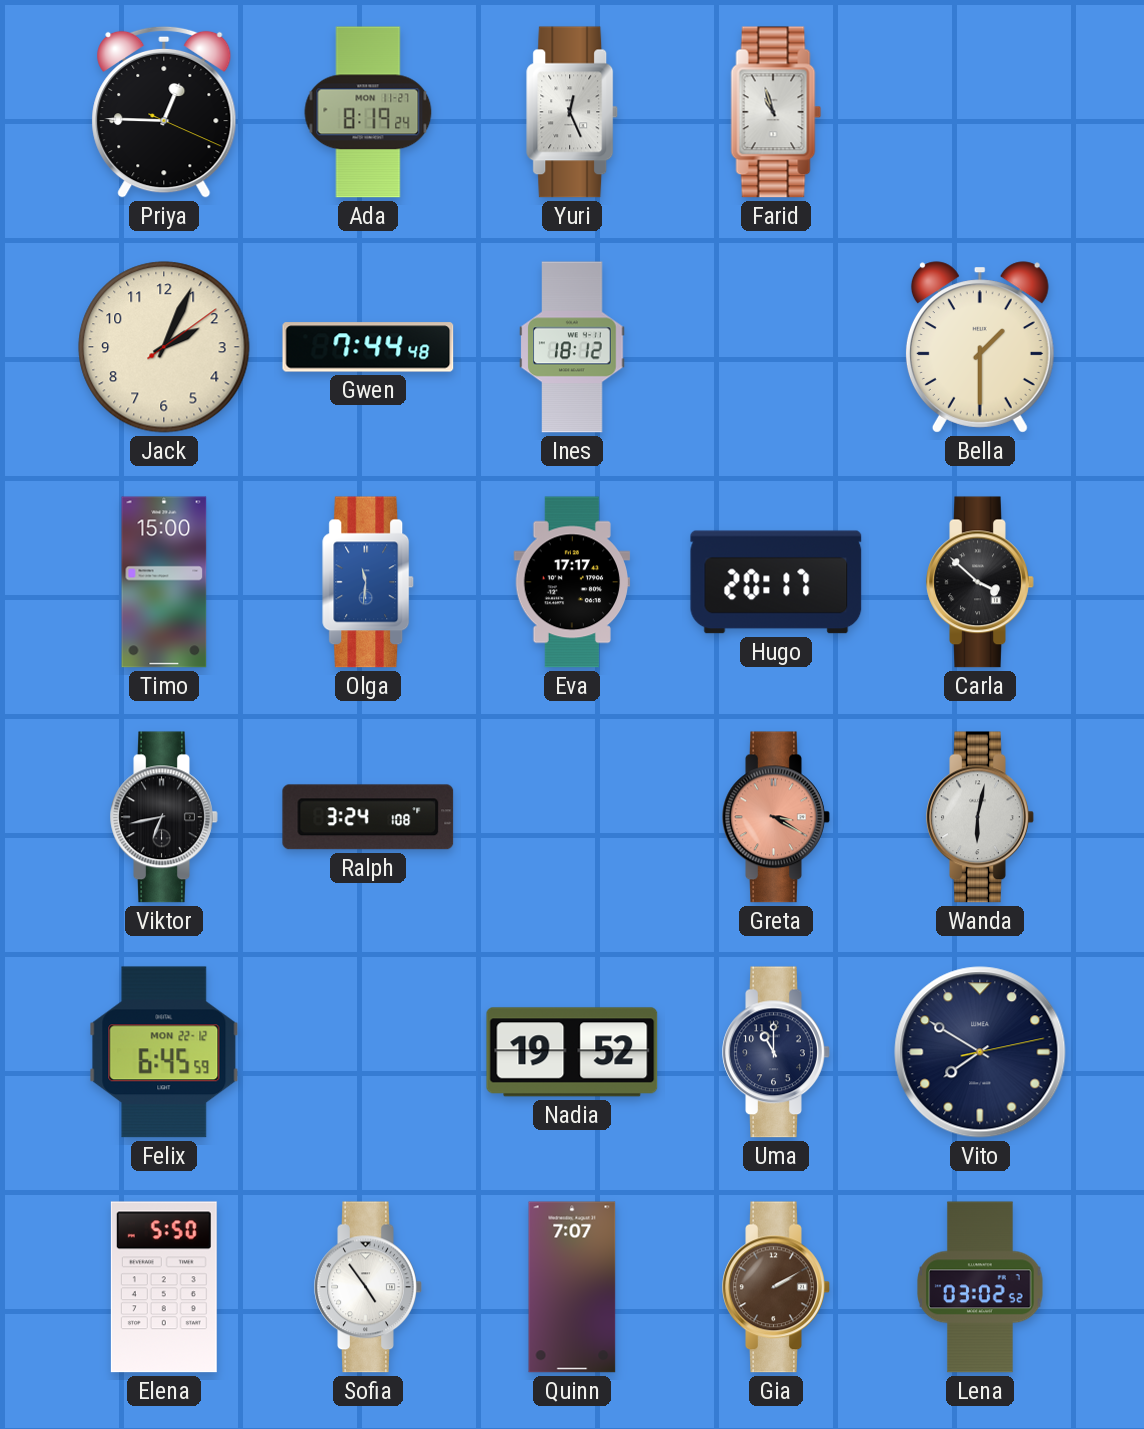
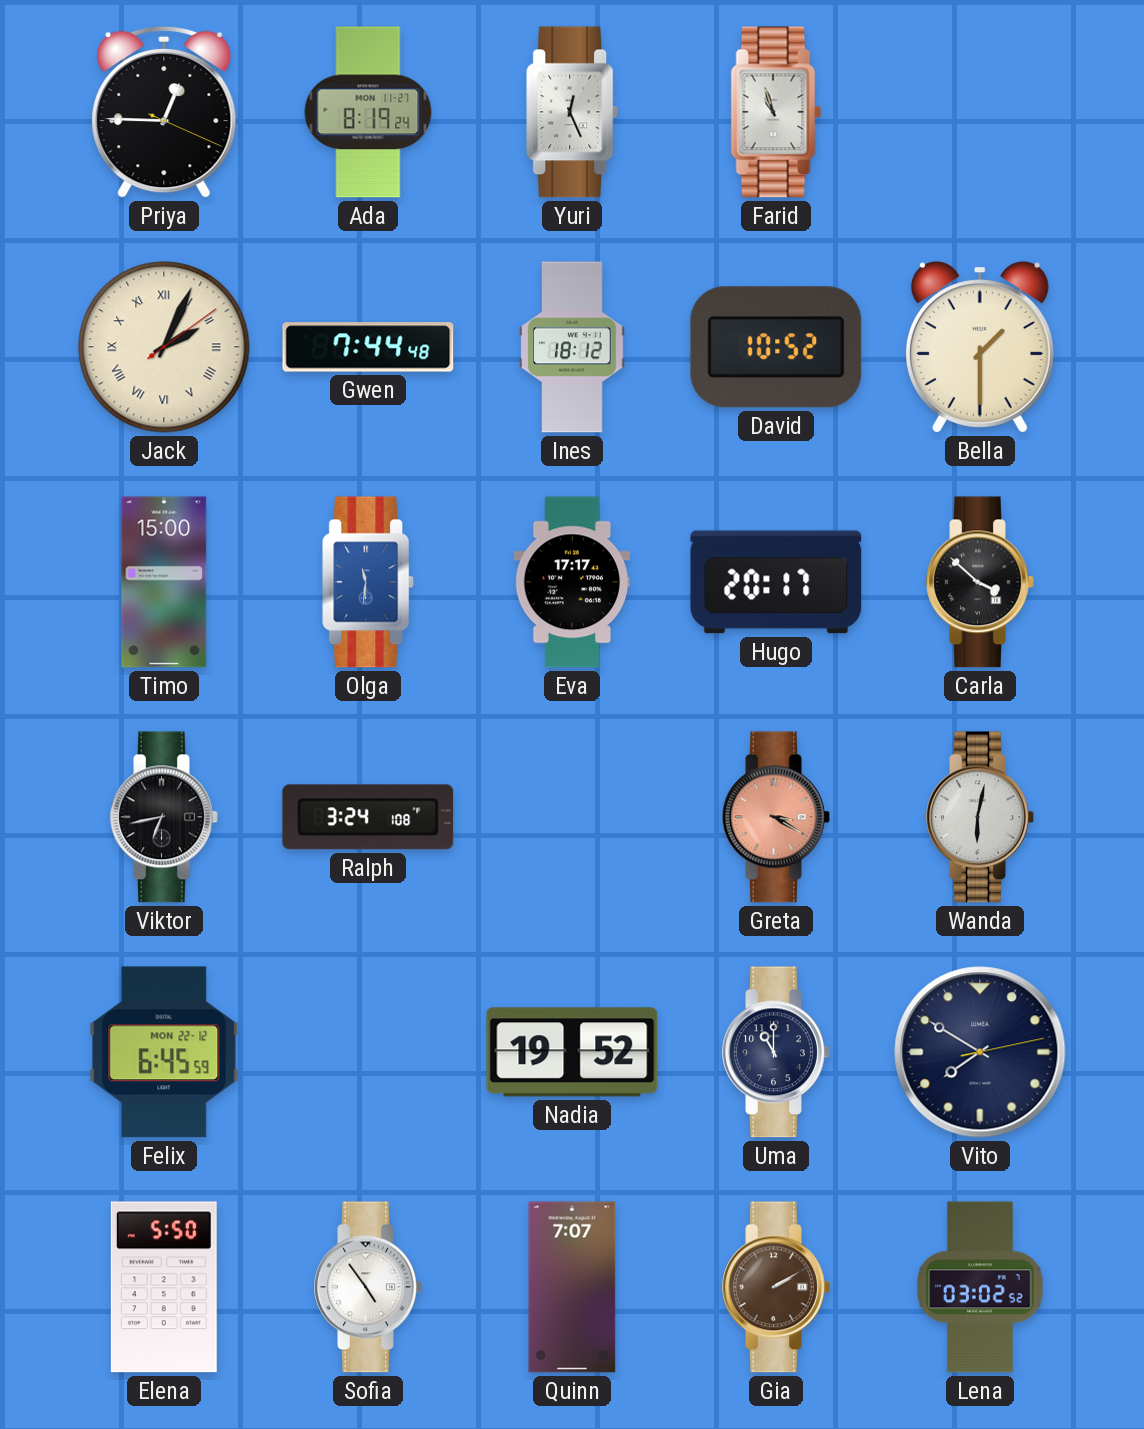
Jack numerals: Arabic -> Roman
David: none -> 10:52
